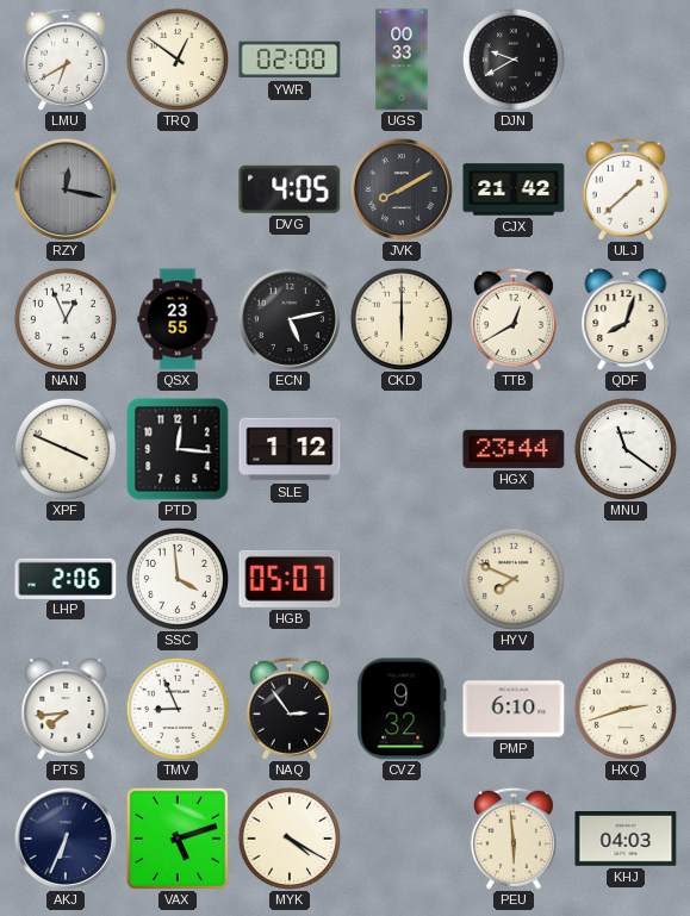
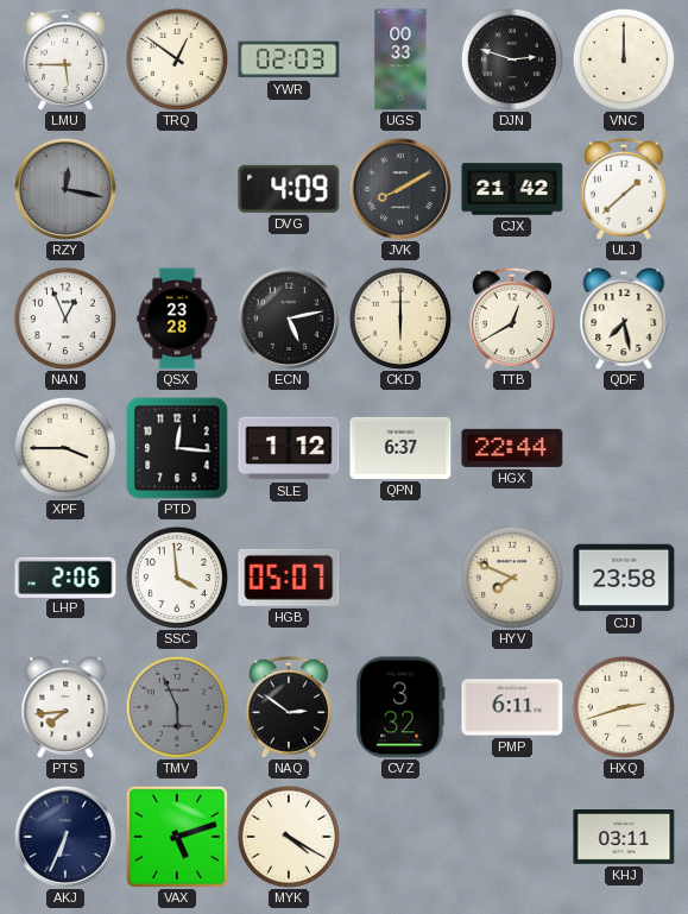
LMU: 6:40 -> 5:45
YWR: 02:00 -> 02:03
DJN: 9:40 -> 2:48
VNC: none -> 12:00
DVG: 4:05 -> 4:09
QSX: 23:55 -> 23:28
QDF: 8:03 -> 7:28
XPF: 3:49 -> 3:45
QPN: none -> 6:37
HGX: 23:44 -> 22:44
MNU: 11:21 -> none
CJJ: none -> 23:58
TMV: 8:56 -> 5:56
TMV dial: white -> grey
NAQ: 2:54 -> 2:51
CVZ: 9:32 -> 3:32
PMP: 6:10 -> 6:11
PEU: 5:59 -> none
KHJ: 04:03 -> 03:11
